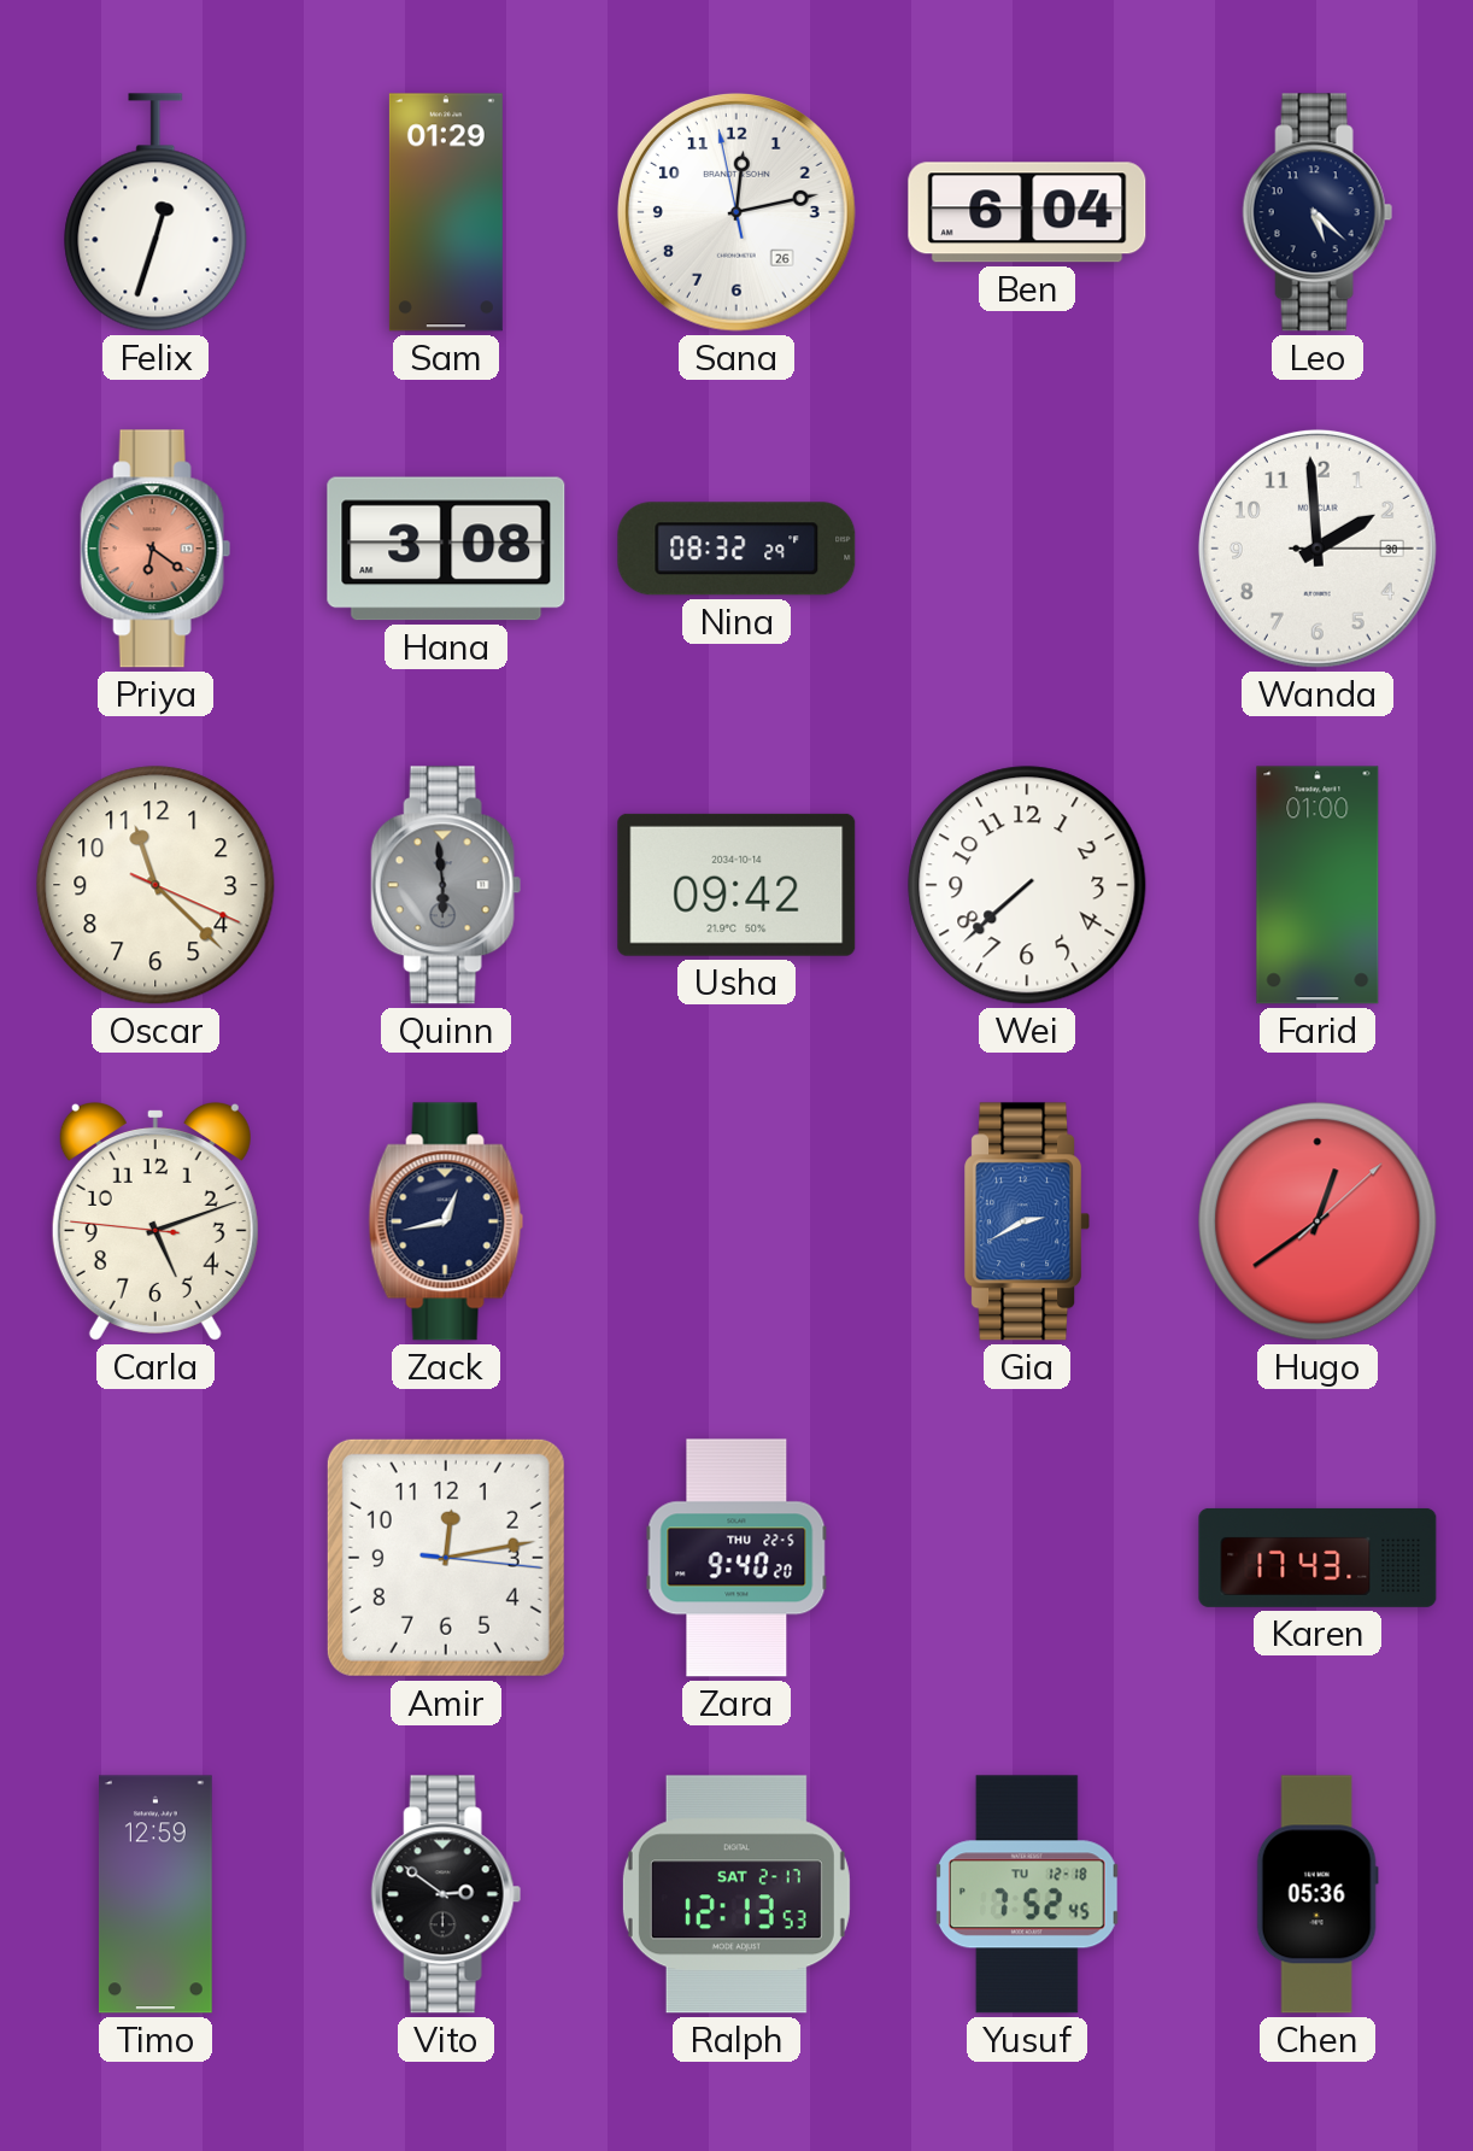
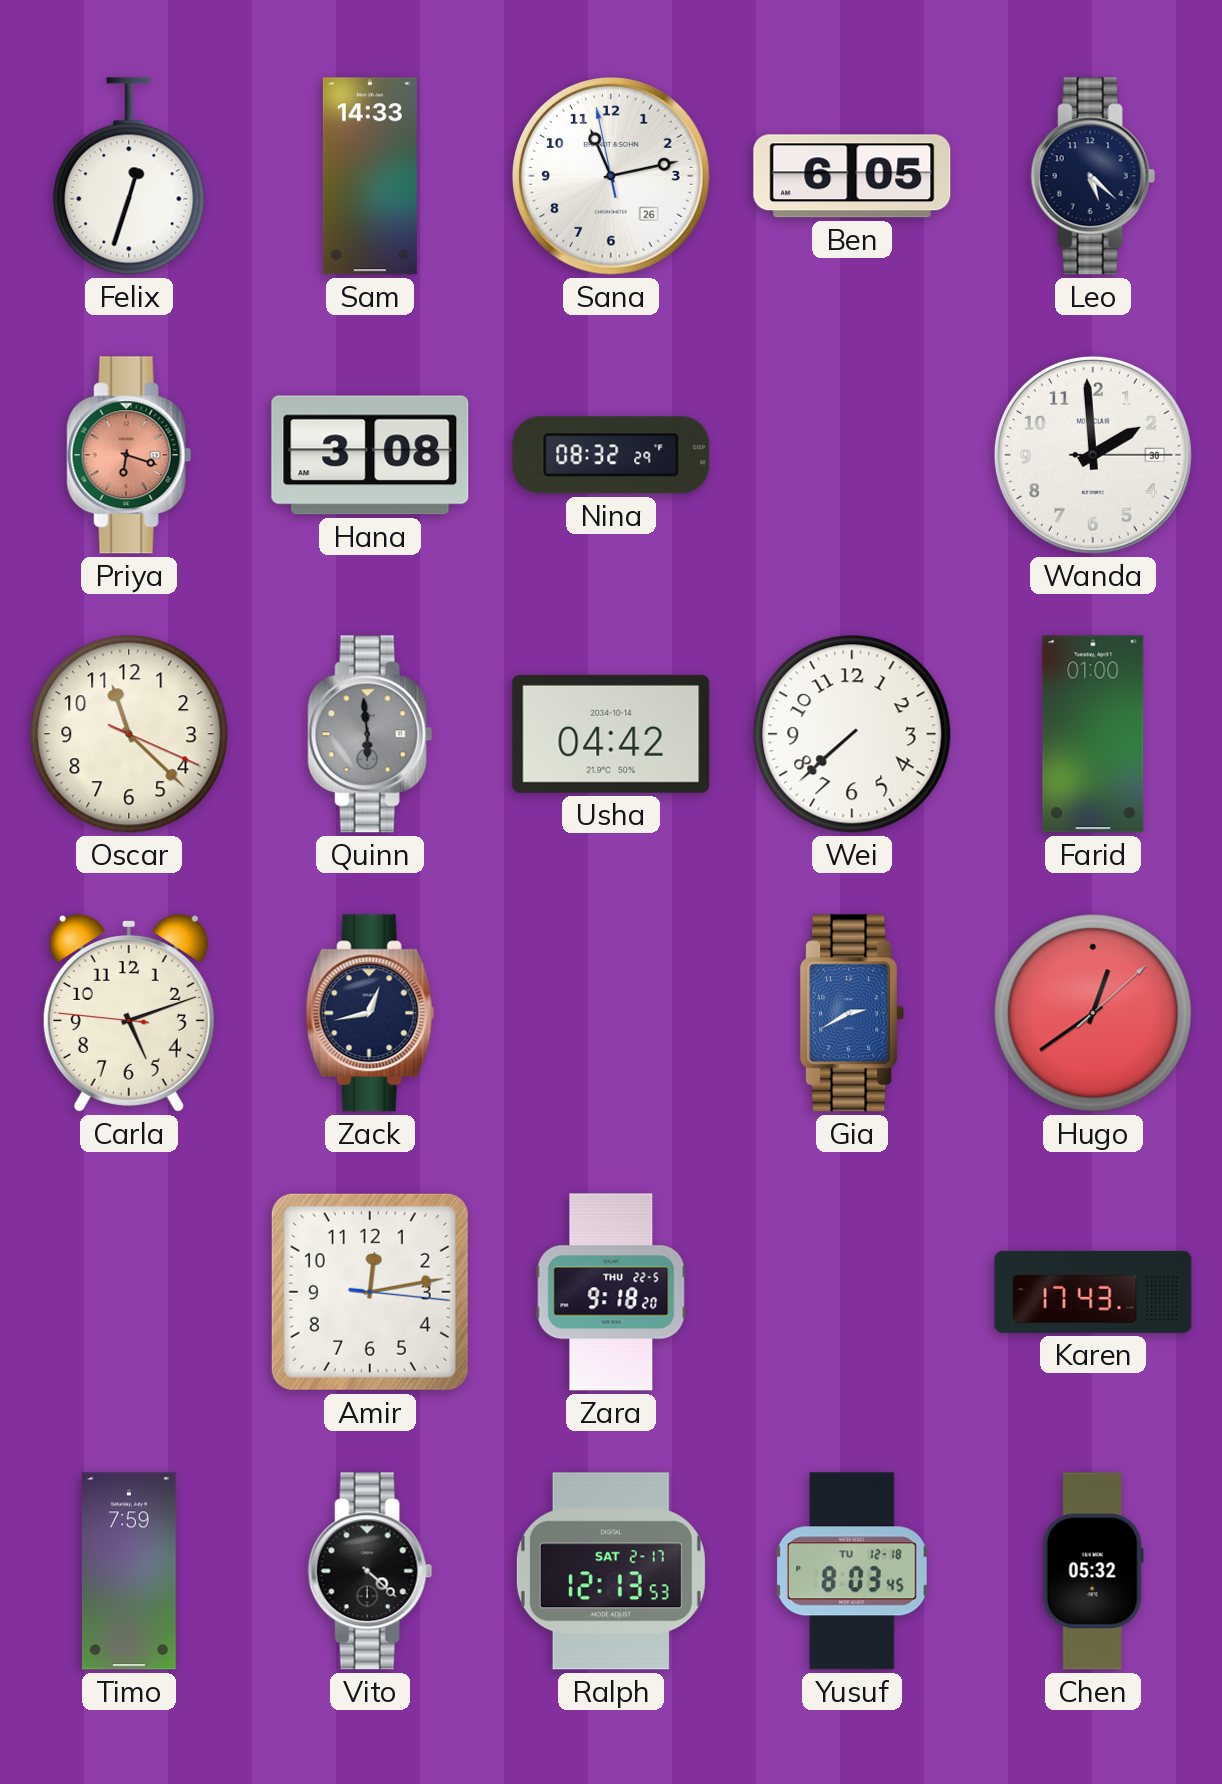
Sam: 01:29 -> 14:33
Sana: 12:12 -> 11:12
Ben: 6:04 -> 6:05
Priya: 6:21 -> 6:18
Usha: 09:42 -> 04:42
Zara: 9:40 -> 9:18
Timo: 12:59 -> 7:59
Vito: 2:51 -> 4:22
Yusuf: 7:52 -> 8:03
Chen: 05:36 -> 05:32
